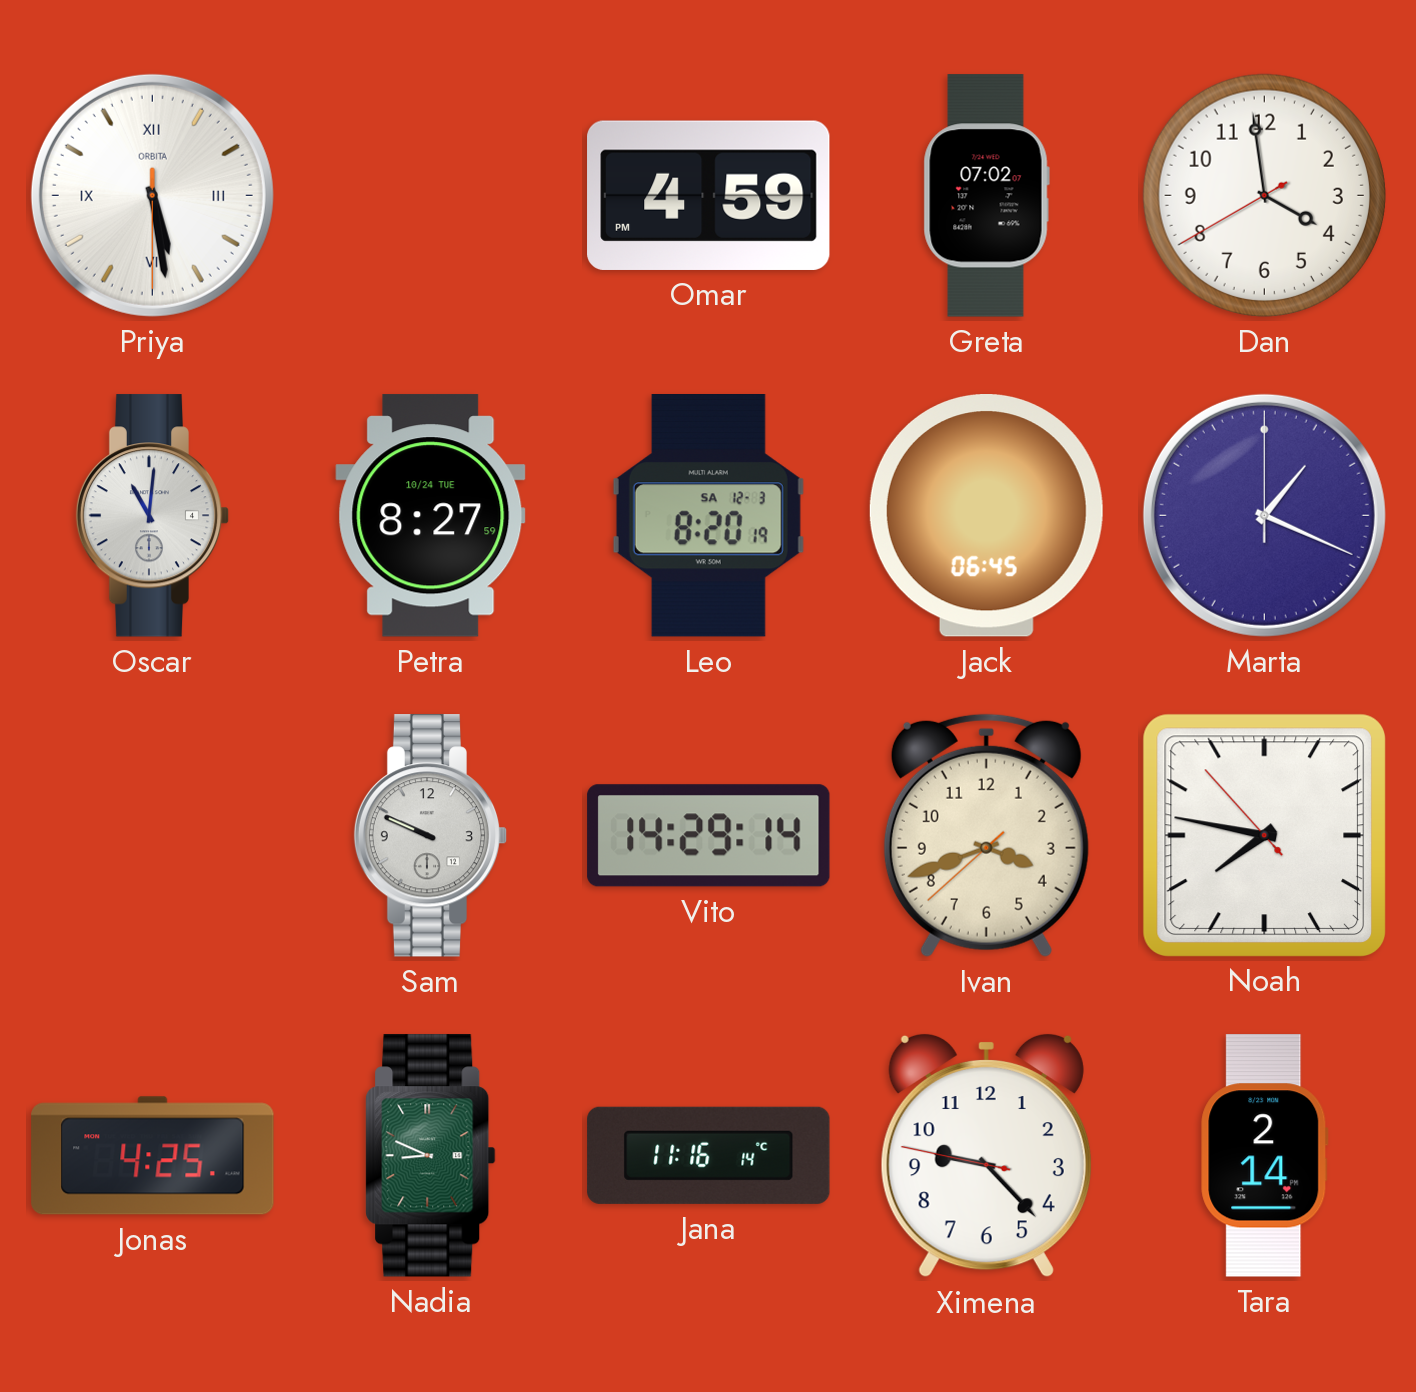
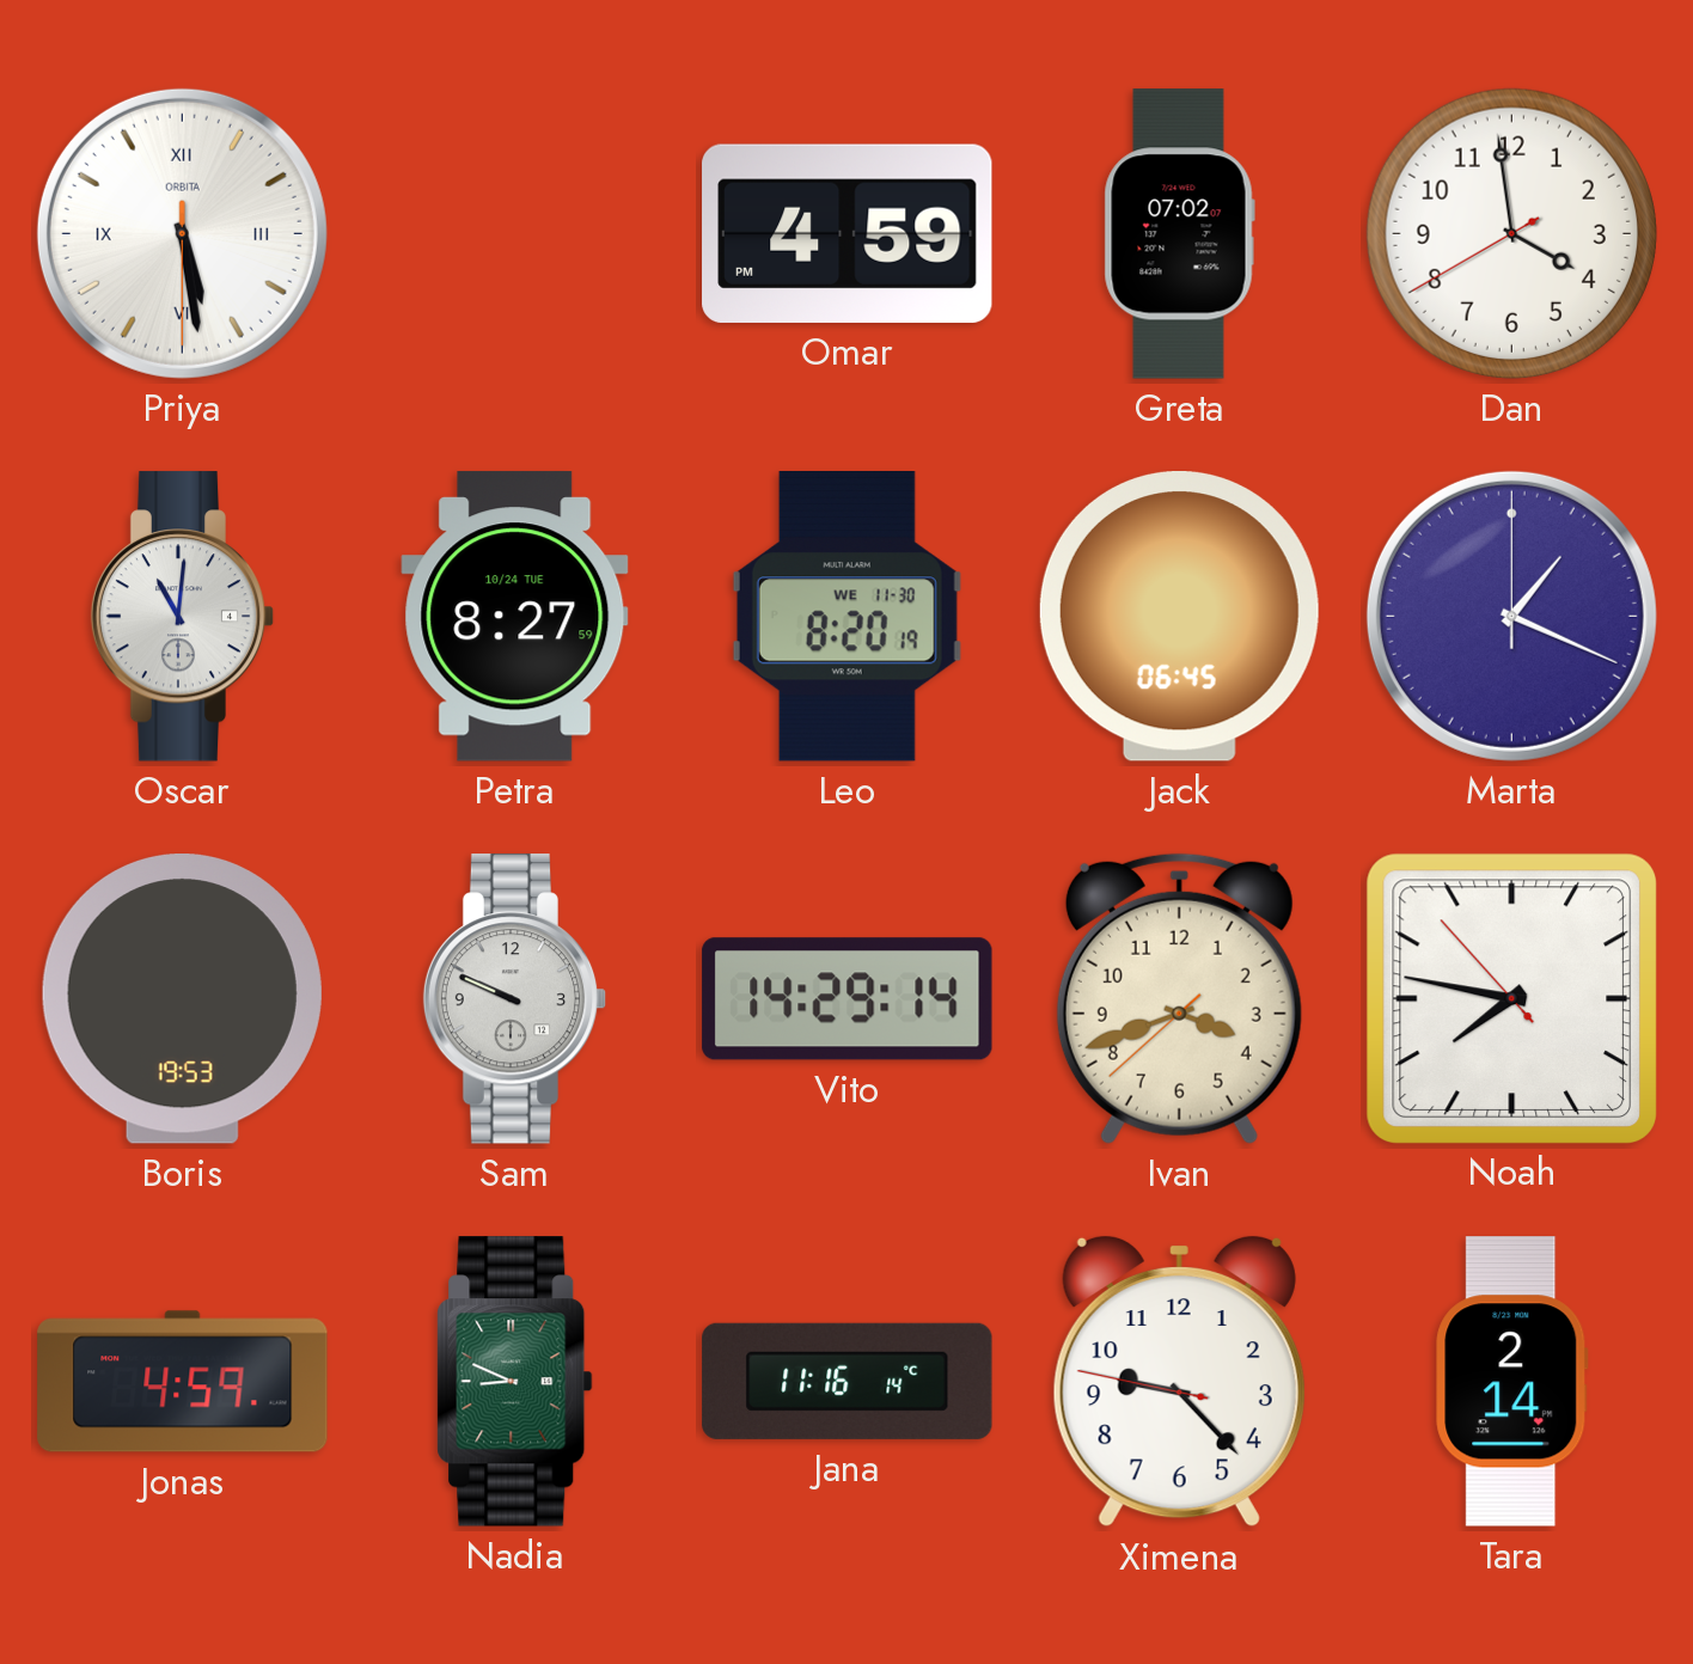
Leo date: SA 12-3 -> WE 11-30
Boris: none -> 19:53
Jonas: 4:25 -> 4:59
